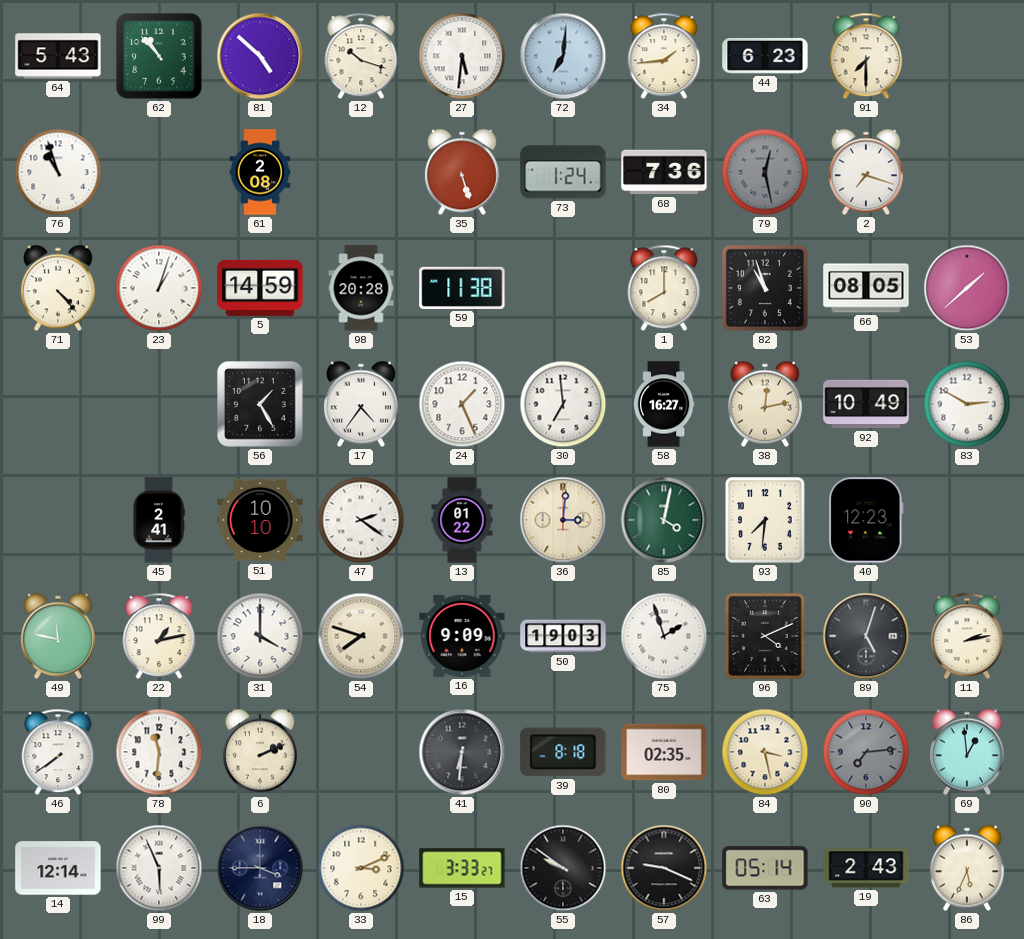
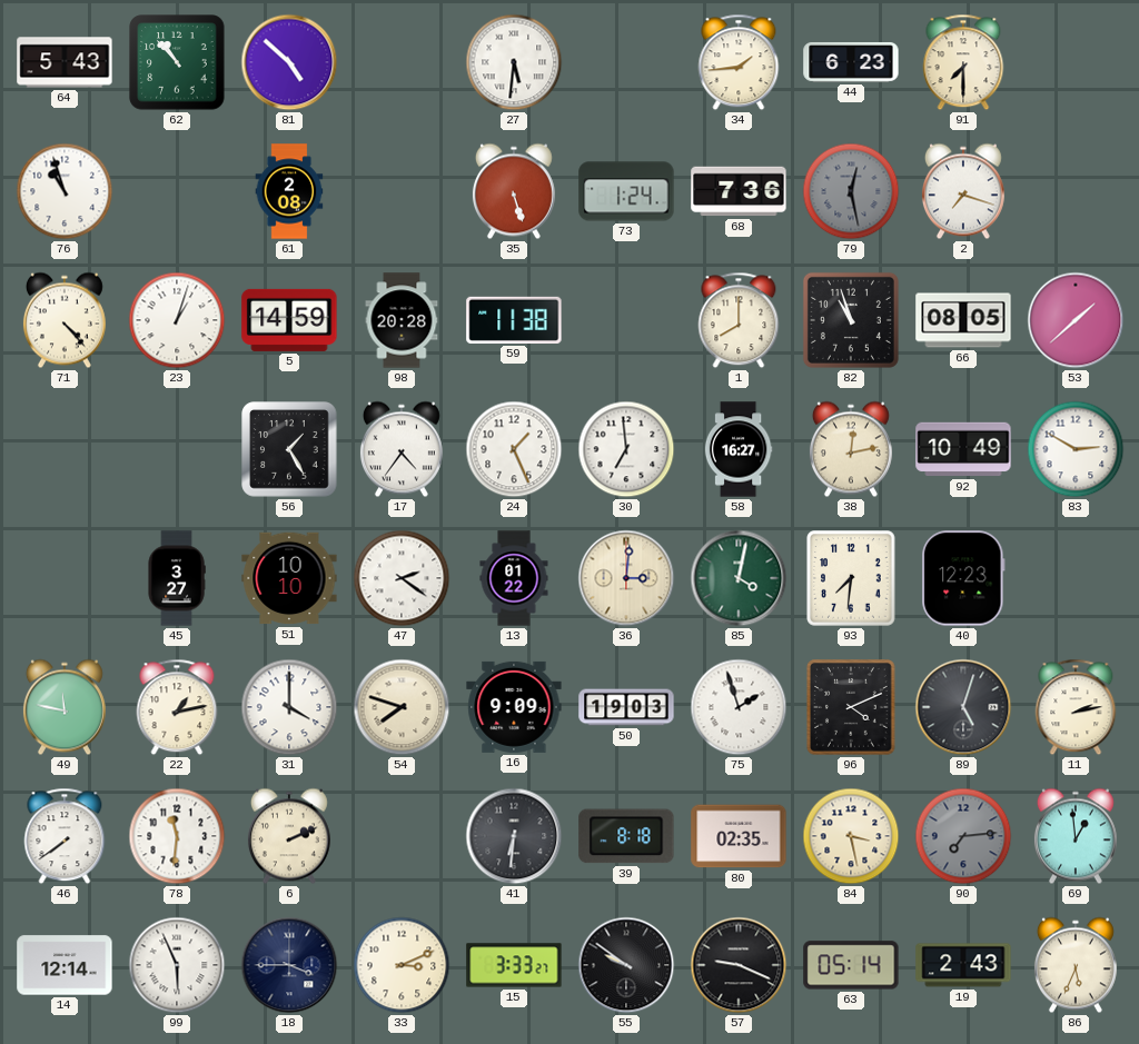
12: 10:18 -> none
72: 7:01 -> none
45: 2:41 -> 3:27
